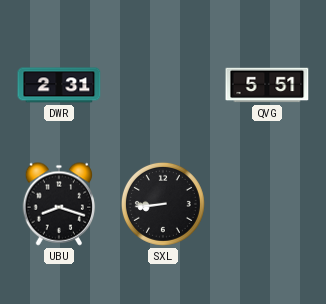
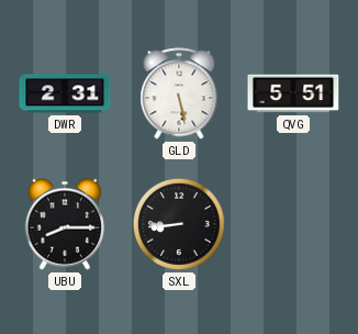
GLD: none -> 5:28
UBU: 8:18 -> 8:15
